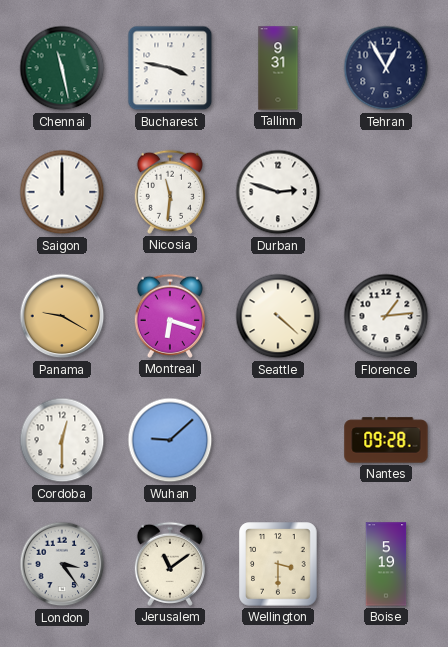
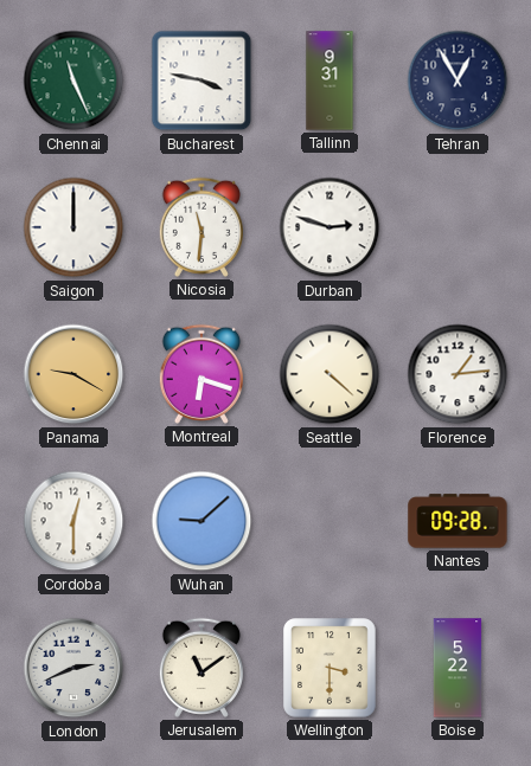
Chennai: 11:28 -> 11:26
London: 3:24 -> 2:41
Boise: 5:19 -> 5:22
